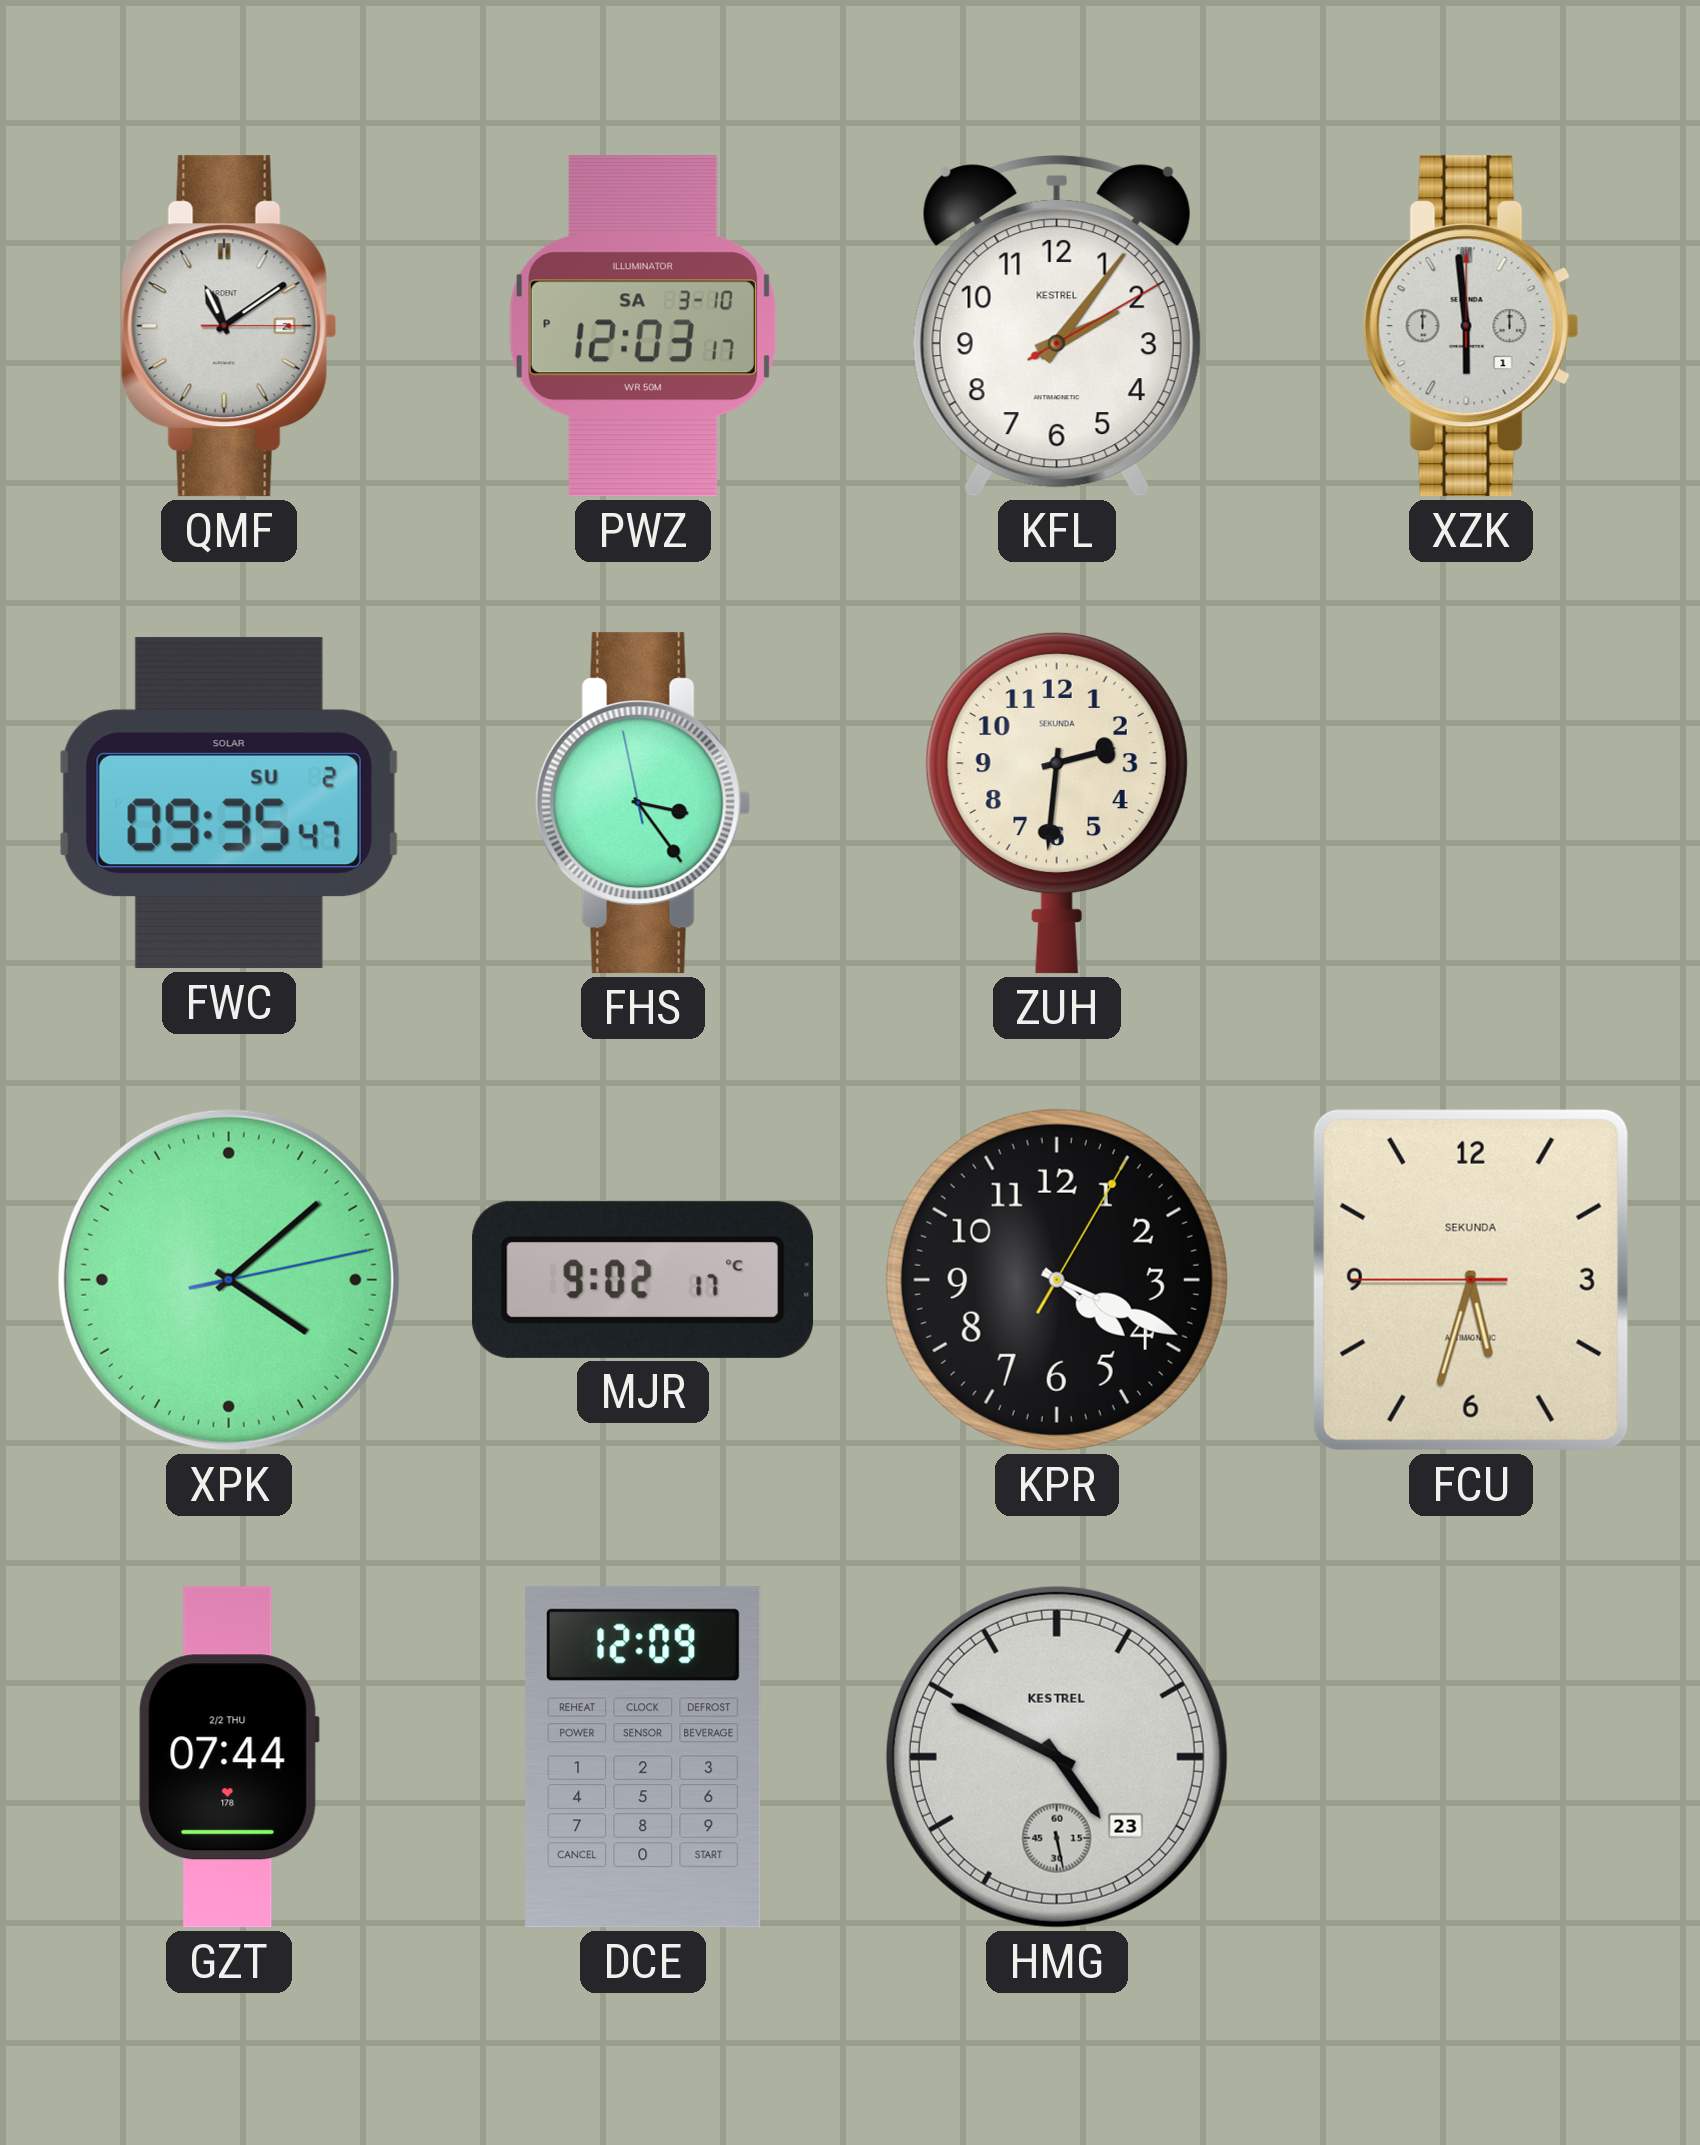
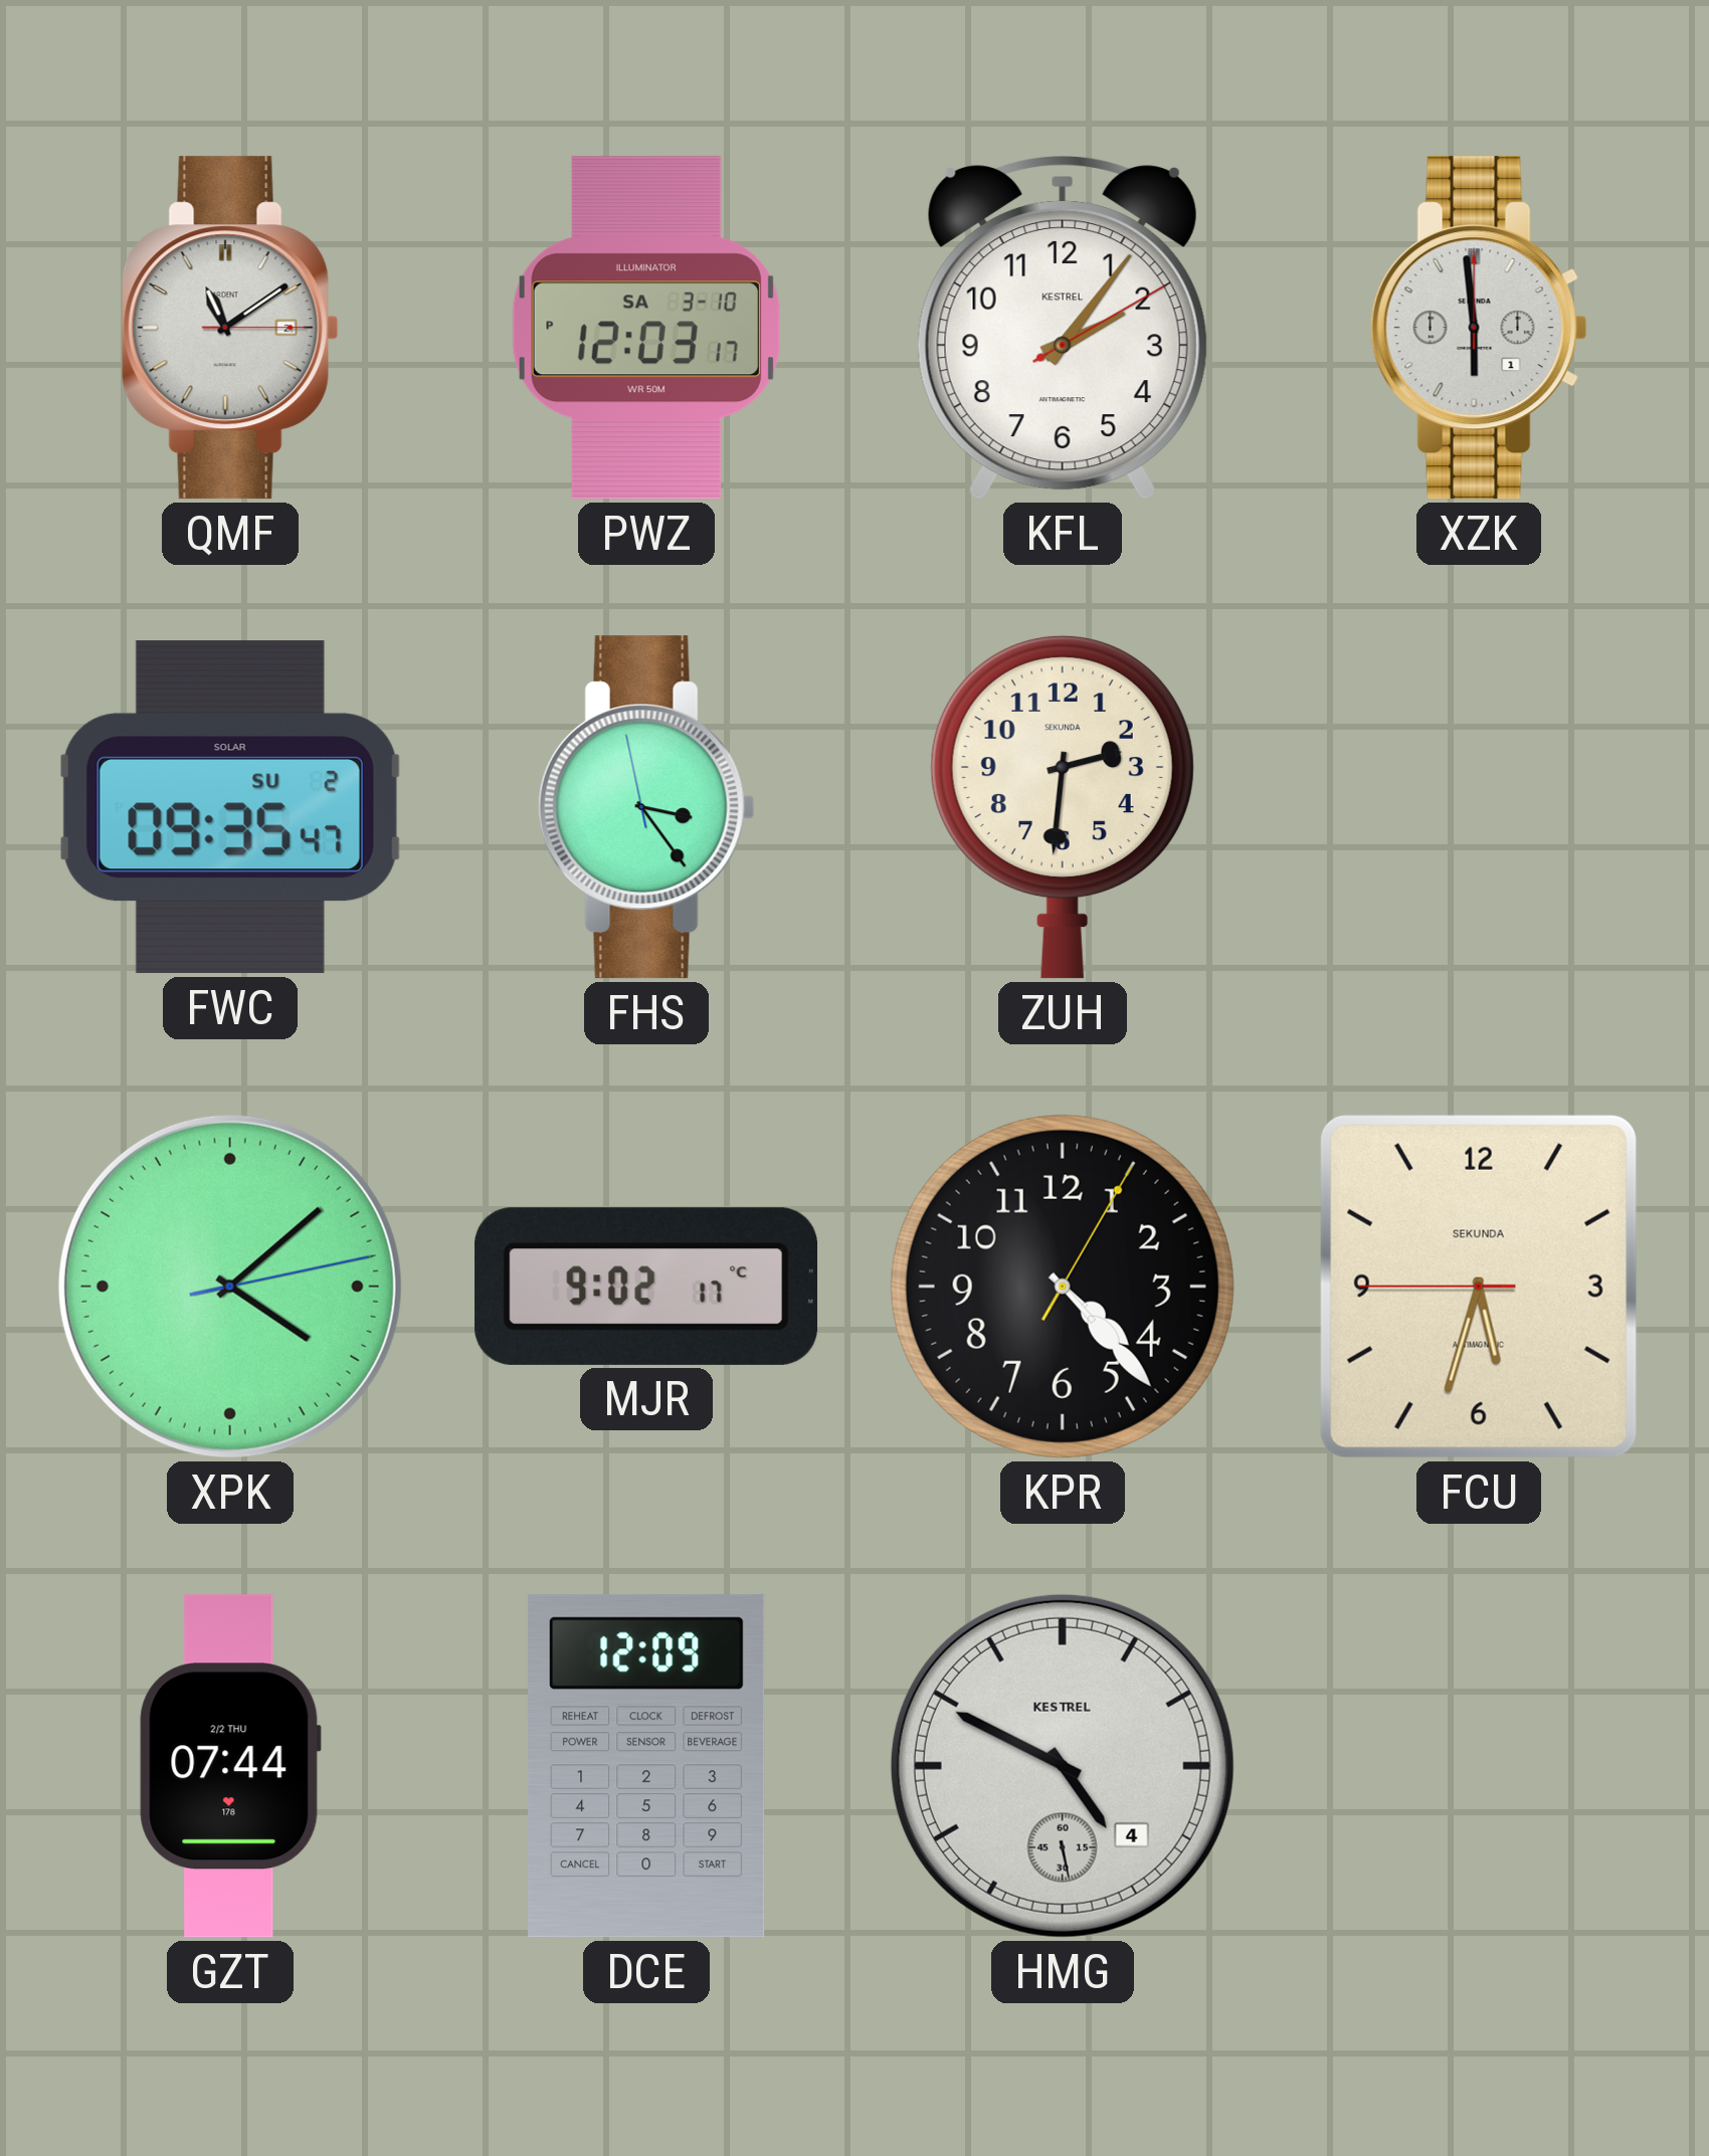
KPR: 4:19 -> 4:23
HMG date: 23 -> 4
